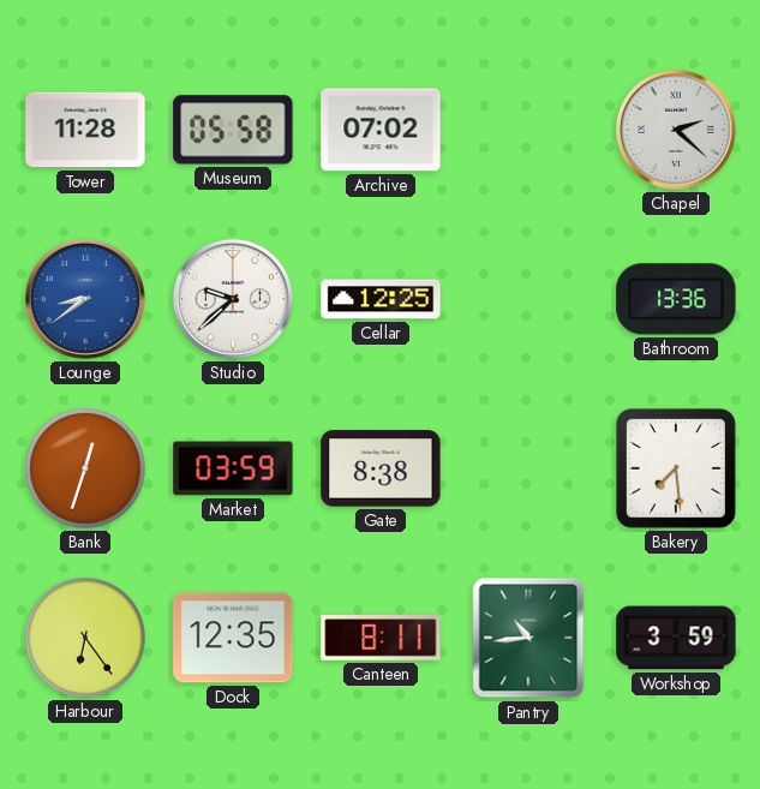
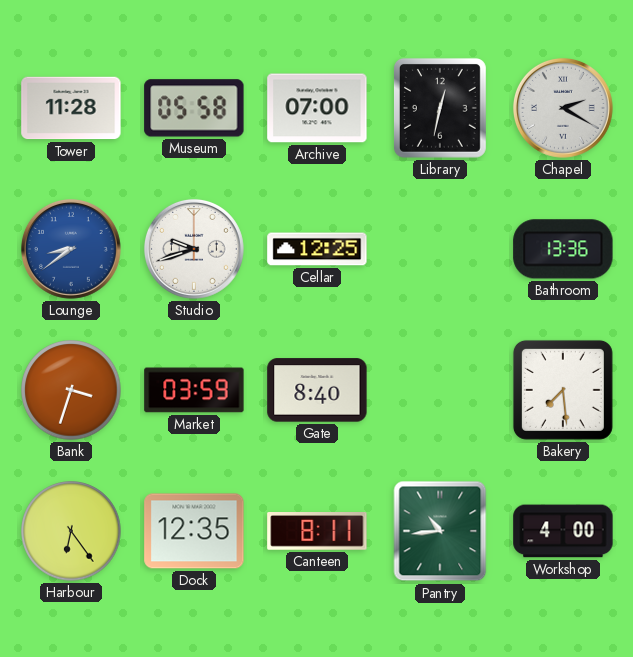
Archive: 07:02 -> 07:00
Library: none -> 12:32
Chapel: 2:22 -> 2:20
Studio: 9:38 -> 9:42
Bank: 12:33 -> 3:33
Gate: 8:38 -> 8:40
Workshop: 3:59 -> 4:00
